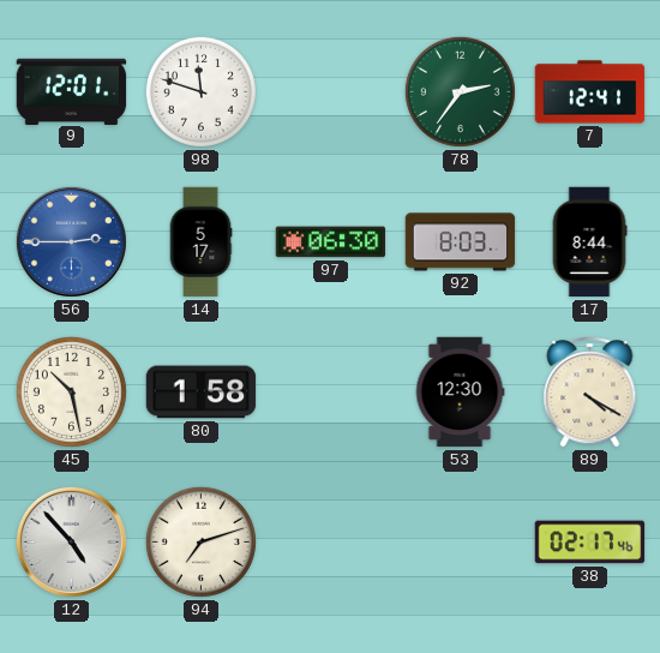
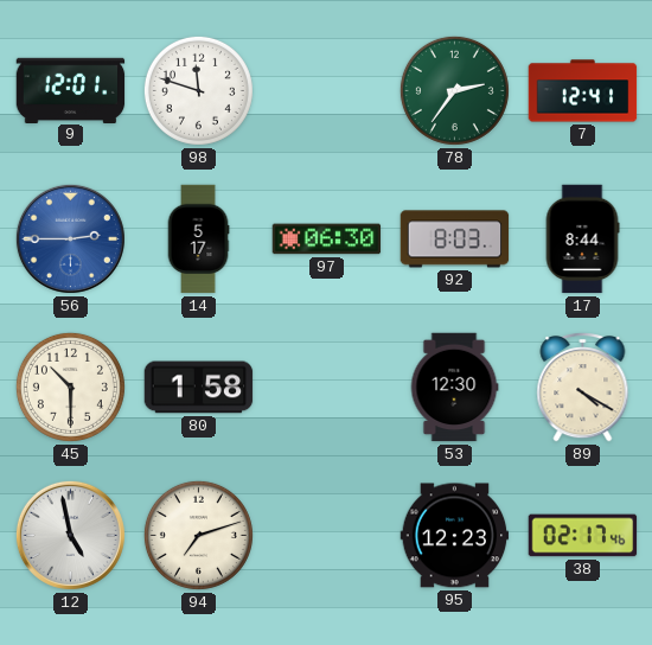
45: 10:28 -> 10:30
12: 4:53 -> 4:58
95: none -> 12:23
